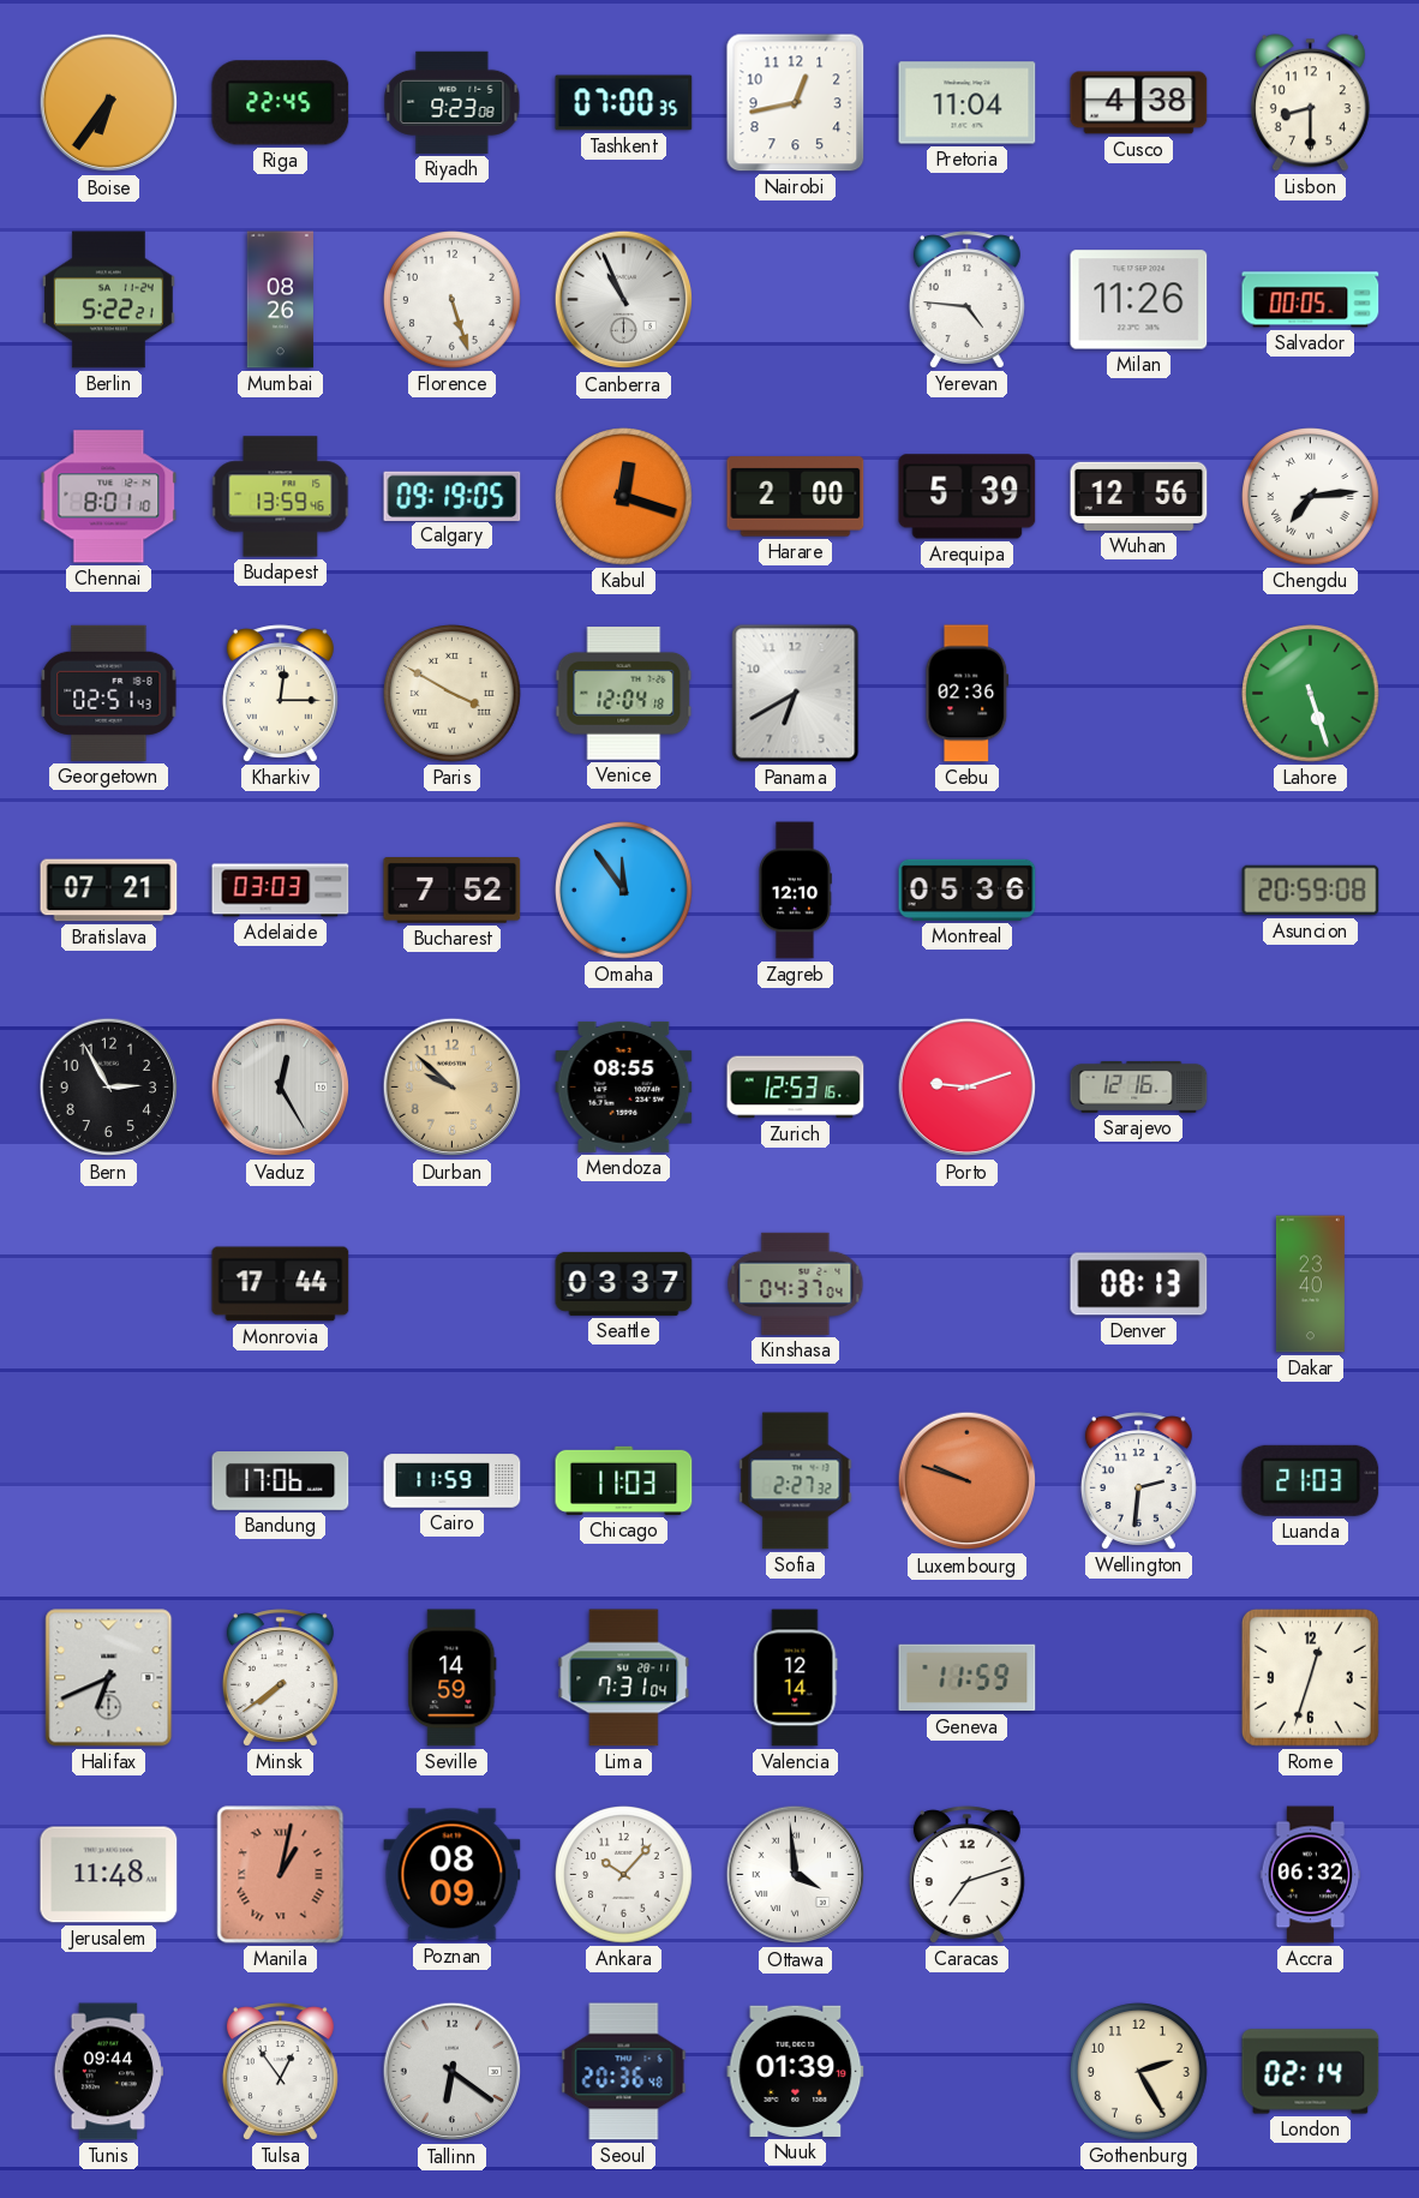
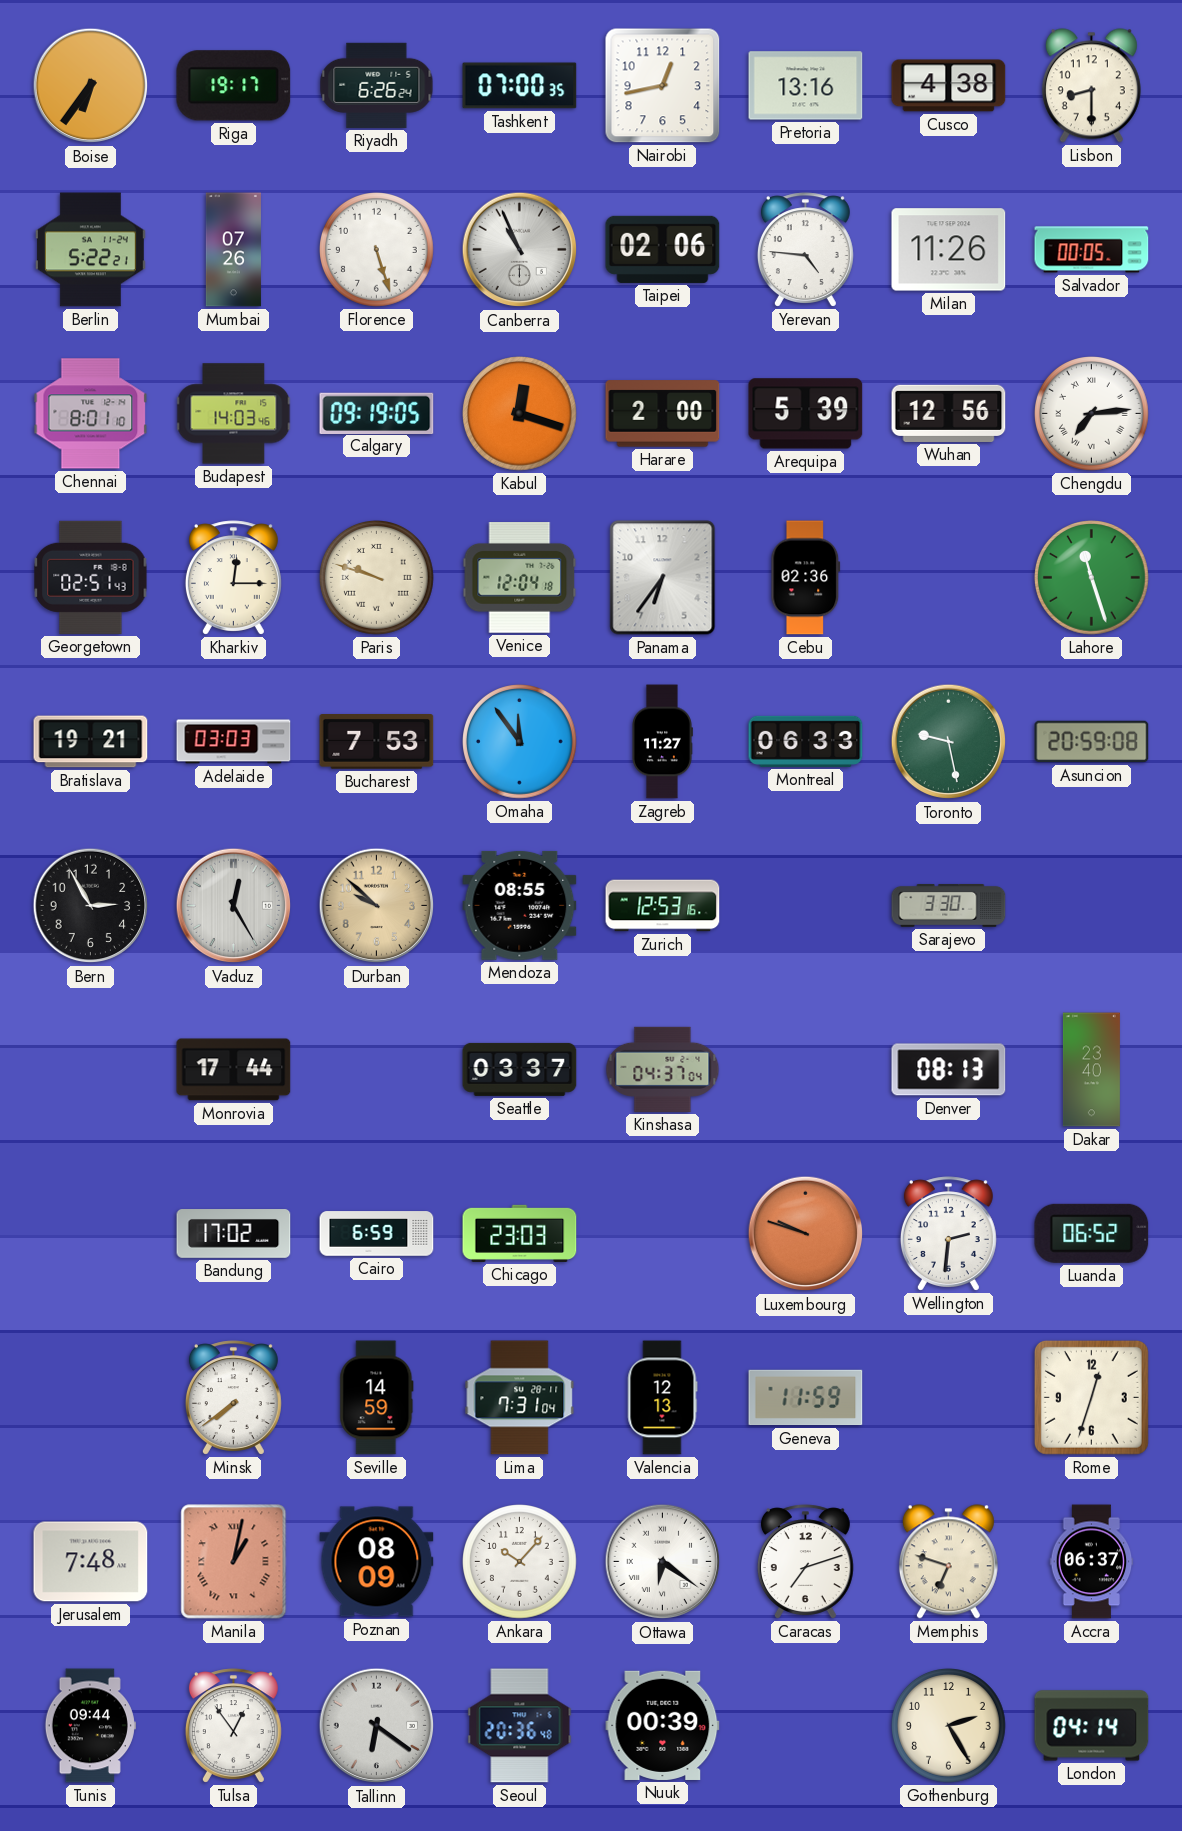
Riga: 22:45 -> 19:17
Riyadh: 9:23 -> 6:26
Pretoria: 11:04 -> 13:16
Mumbai: 08:26 -> 07:26
Taipei: none -> 02:06
Budapest: 13:59 -> 14:03
Paris: 3:50 -> 9:48
Panama: 6:40 -> 6:36
Lahore: 5:27 -> 11:27
Bratislava: 07:21 -> 19:21
Bucharest: 7:52 -> 7:53
Zagreb: 12:10 -> 11:27
Montreal: 05:36 -> 06:33
Toronto: none -> 9:28
Porto: 9:12 -> none
Sarajevo: 12:16 -> 3:30
Bandung: 17:06 -> 17:02
Cairo: 11:59 -> 6:59
Chicago: 11:03 -> 23:03
Sofia: 2:27 -> none
Luanda: 21:03 -> 06:52
Halifax: 6:41 -> none
Valencia: 12:14 -> 12:13
Jerusalem: 11:48 -> 7:48
Ottawa: 3:59 -> 6:21
Memphis: none -> 6:48
Accra: 06:32 -> 06:37
Nuuk: 01:39 -> 00:39
London: 02:14 -> 04:14
